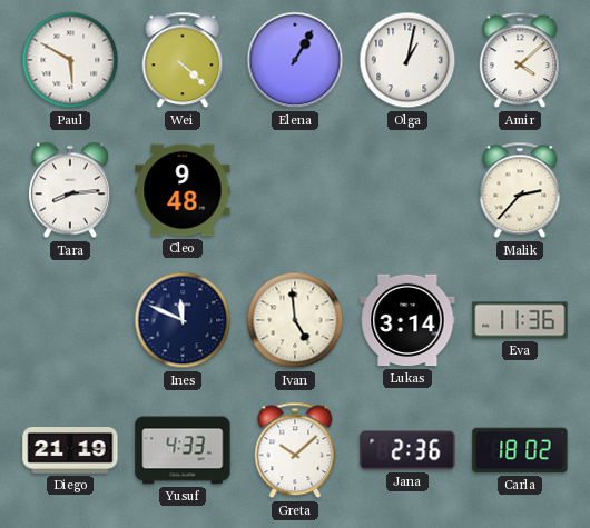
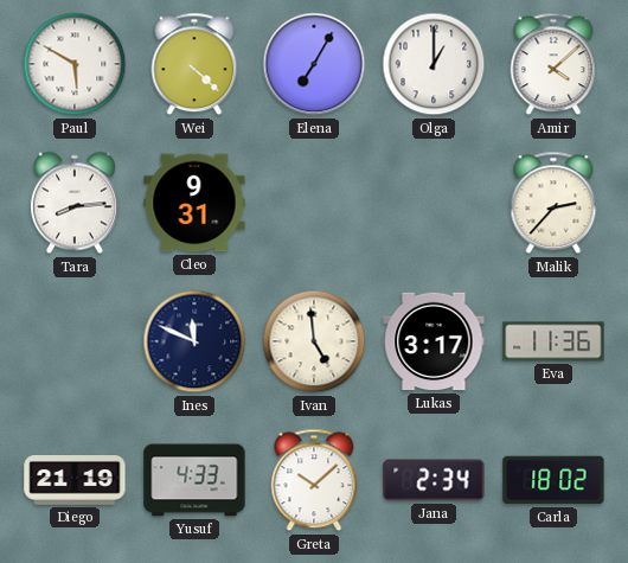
Elena: 1:05 -> 7:05
Olga: 1:02 -> 1:00
Cleo: 9:48 -> 9:31
Lukas: 3:14 -> 3:17
Jana: 2:36 -> 2:34
